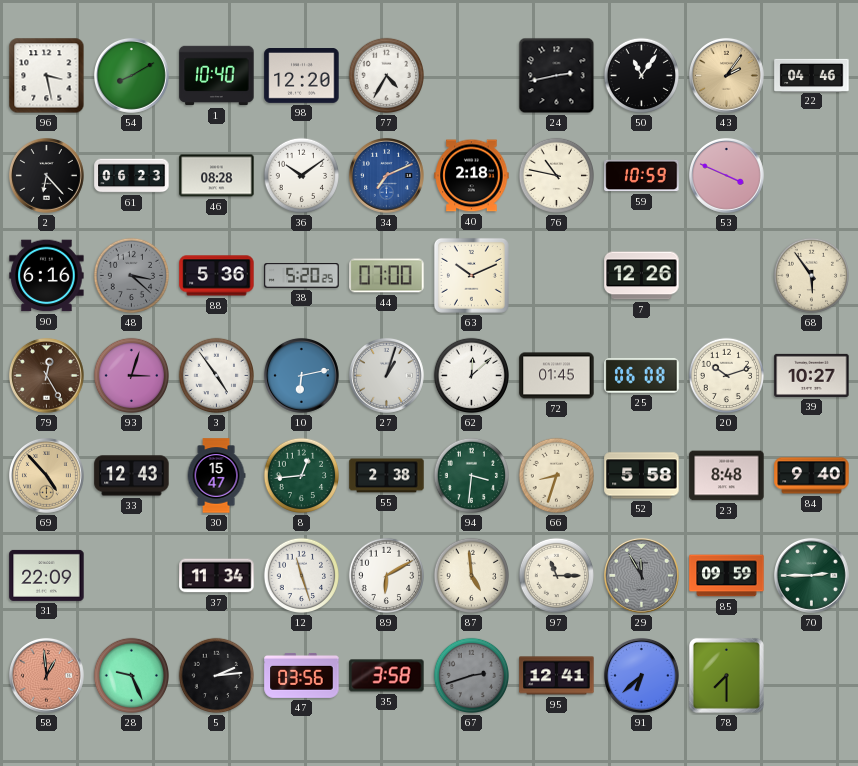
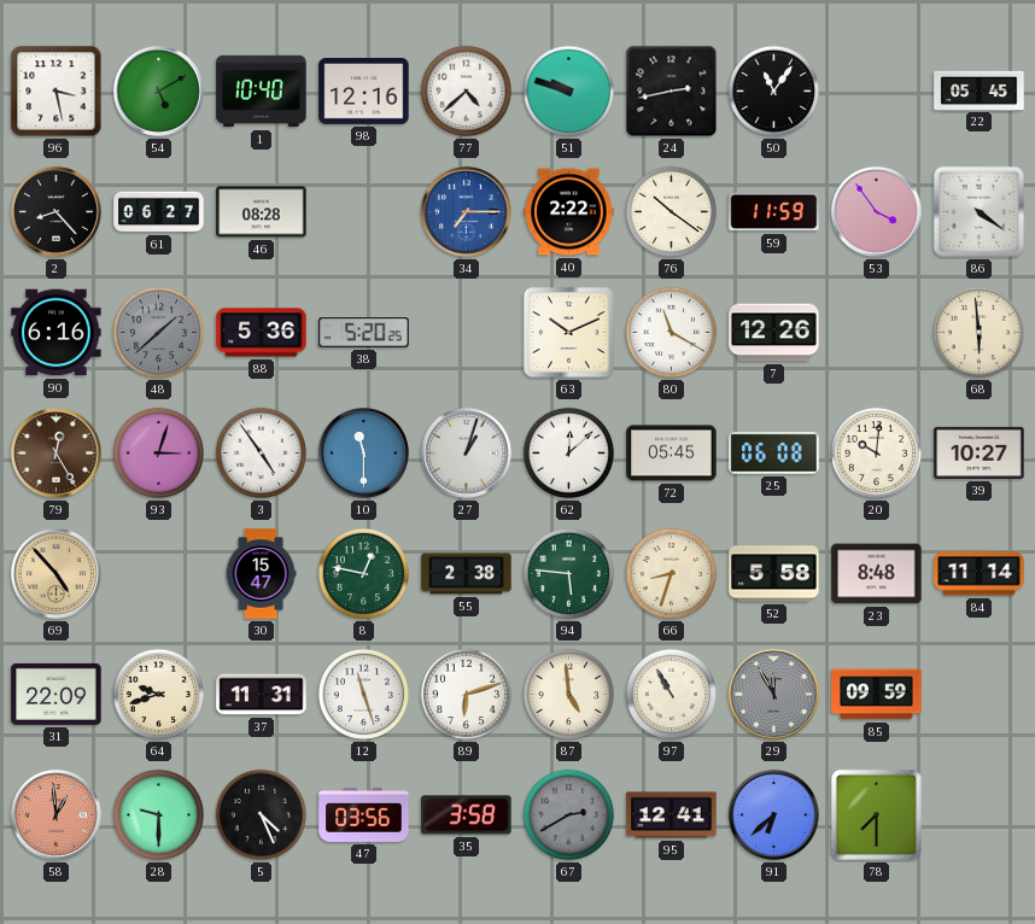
54: 8:10 -> 5:10
98: 12:20 -> 12:16
77: 4:35 -> 4:38
51: none -> 9:48
43: 2:06 -> none
22: 04:46 -> 05:45
2: 6:23 -> 8:23
61: 06:23 -> 06:27
36: 10:09 -> none
34: 7:11 -> 7:15
40: 2:18 -> 2:22
76: 10:47 -> 10:21
59: 10:59 -> 11:59
53: 3:49 -> 3:54
86: none -> 4:21
48: 3:22 -> 1:38
44: 07:00 -> none
80: none -> 11:20
68: 5:54 -> 5:59
10: 6:13 -> 11:30
72: 01:45 -> 05:45
20: 10:12 -> 10:01
33: 12:43 -> none
8: 12:44 -> 12:47
94: 3:31 -> 5:46
84: 9:40 -> 11:14
64: none -> 9:42
37: 11:34 -> 11:31
89: 6:10 -> 6:12
97: 11:15 -> 10:55
70: 2:45 -> none
28: 9:26 -> 9:30
5: 2:14 -> 4:26
67: 2:42 -> 2:40
